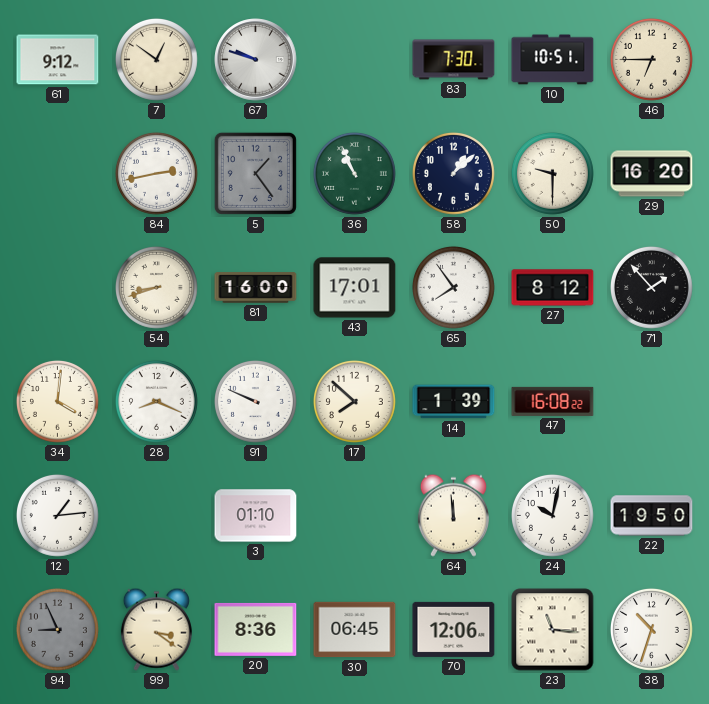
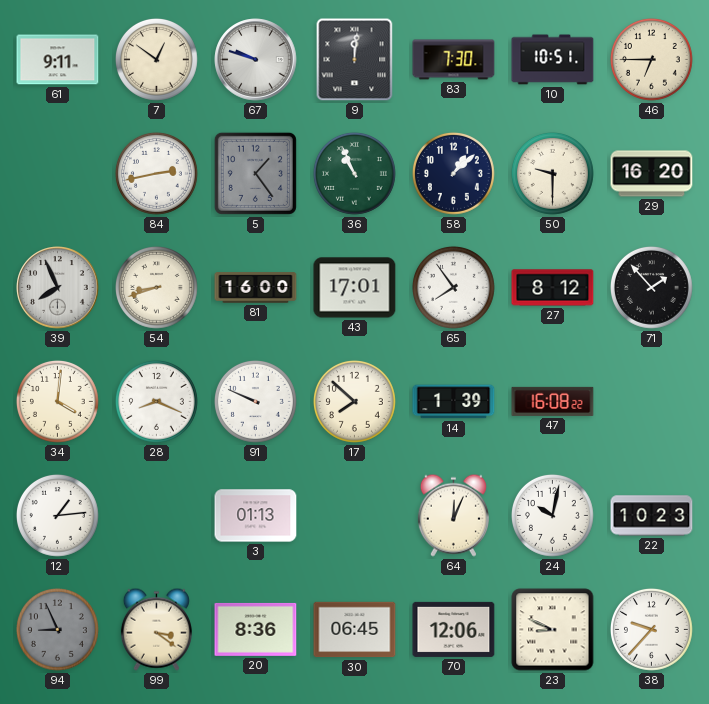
61: 9:12 -> 9:11
9: none -> 12:01
39: none -> 7:56
3: 01:10 -> 01:13
64: 11:59 -> 12:04
22: 19:50 -> 10:23
23: 11:16 -> 8:49
38: 10:33 -> 9:37
